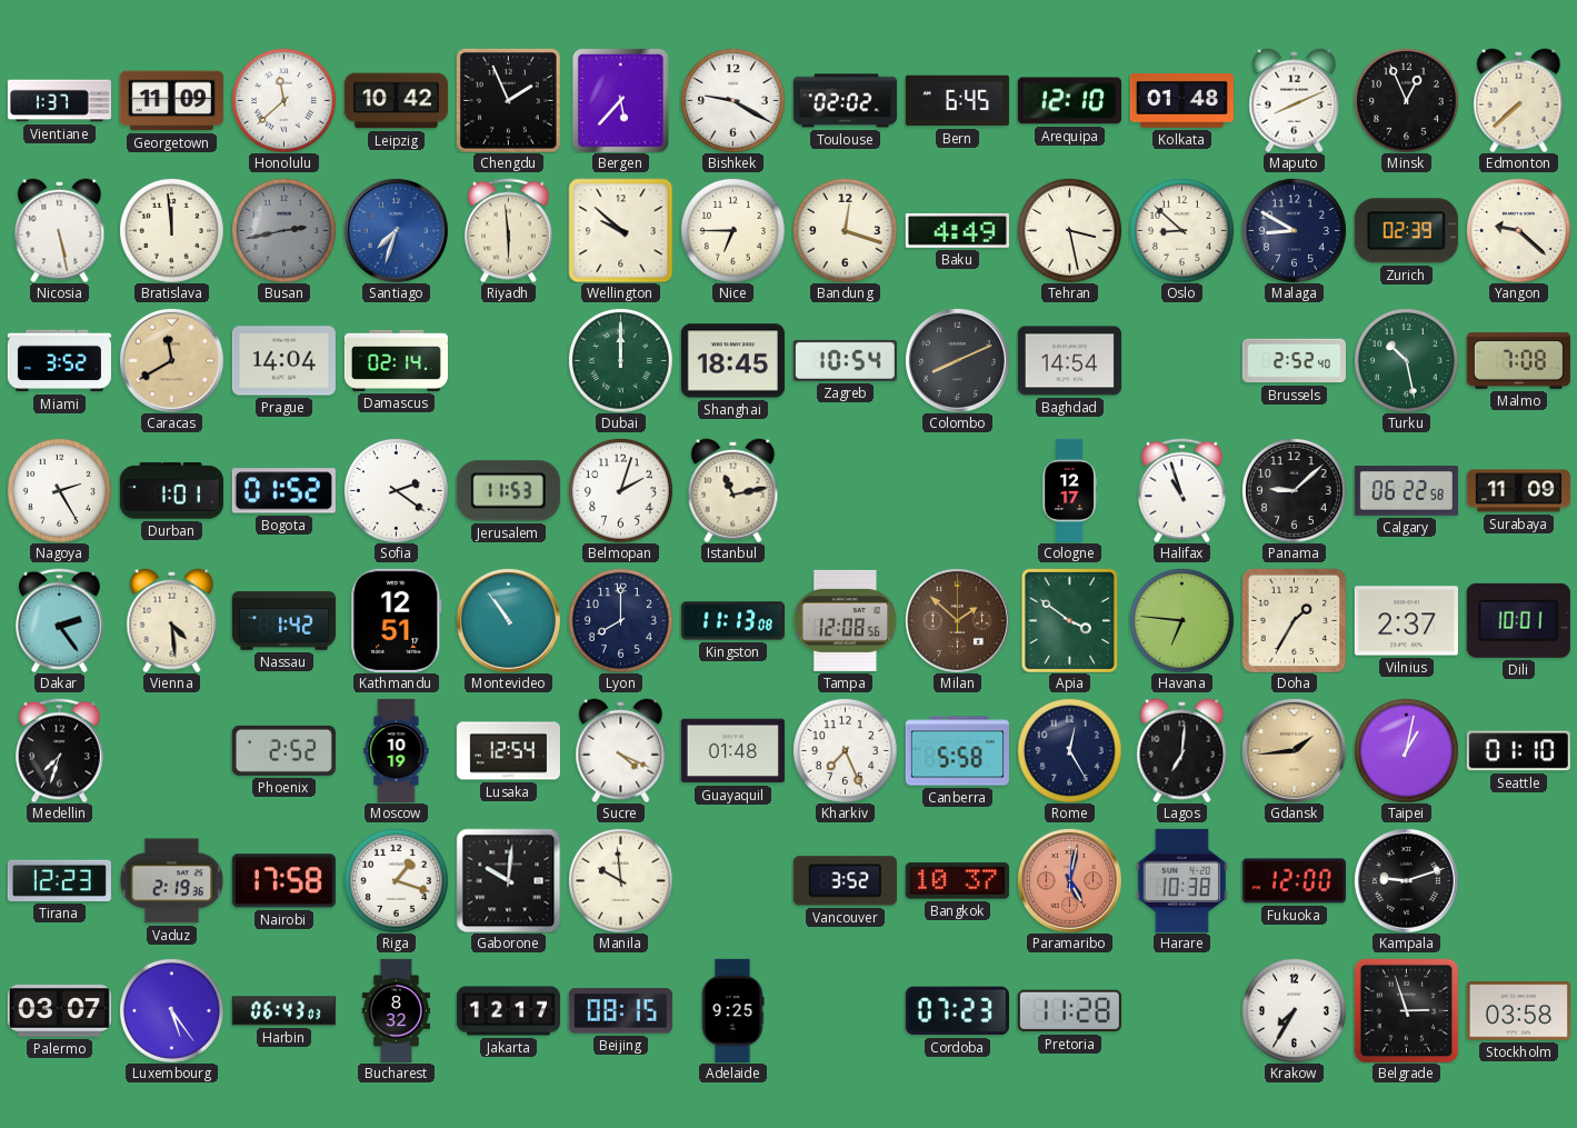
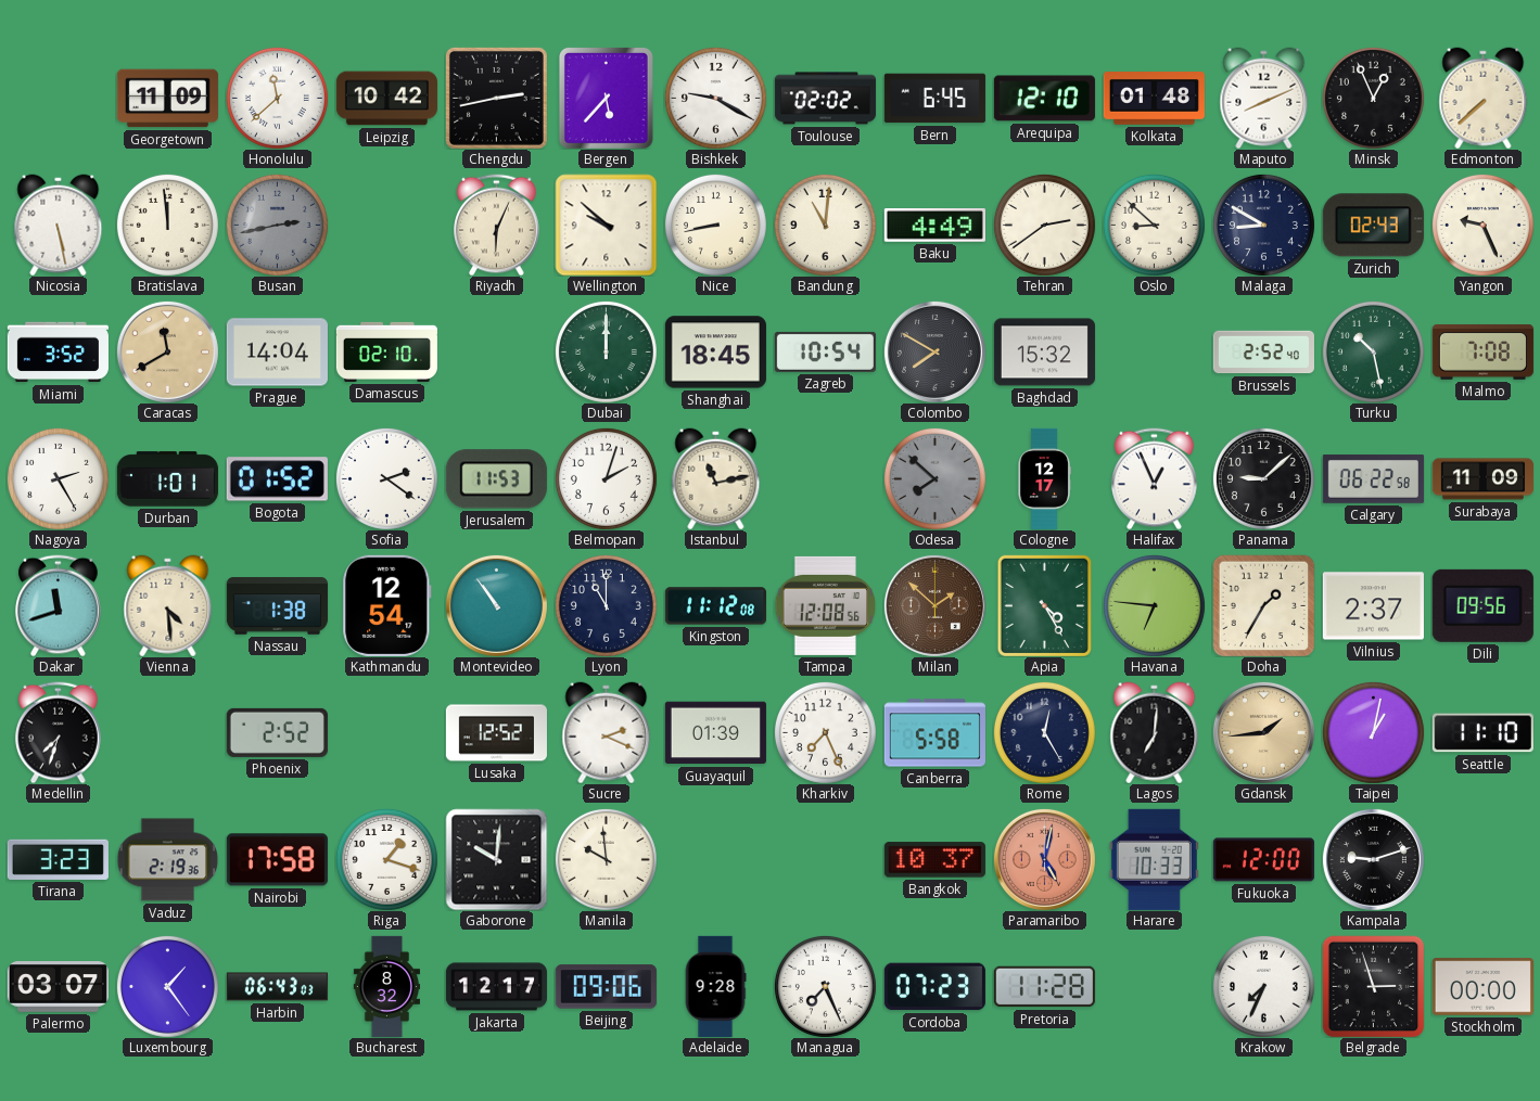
Vientiane: 1:37 -> none
Chengdu: 1:56 -> 2:43
Santiago: 7:33 -> none
Riyadh: 5:59 -> 6:04
Nice: 6:45 -> 8:43
Bandung: 12:18 -> 11:01
Tehran: 3:28 -> 2:39
Zurich: 02:39 -> 02:43
Yangon: 9:22 -> 9:26
Damascus: 02:14 -> 02:10
Colombo: 8:11 -> 7:50
Baghdad: 14:54 -> 15:32
Odesa: none -> 7:52
Halifax: 10:57 -> 12:56
Dakar: 2:24 -> 11:42
Nassau: 1:42 -> 1:38
Kathmandu: 12:51 -> 12:54
Lyon: 8:00 -> 11:00
Kingston: 11:13 -> 11:12
Apia: 3:51 -> 4:25
Dili: 10:01 -> 09:56
Moscow: 10:19 -> none
Lusaka: 12:54 -> 12:52
Sucre: 4:19 -> 2:19
Guayaquil: 01:48 -> 01:39
Seattle: 01:10 -> 11:10
Tirana: 12:23 -> 3:23
Vancouver: 3:52 -> none
Harare: 10:38 -> 10:33
Luxembourg: 5:24 -> 1:24
Beijing: 08:15 -> 09:06
Adelaide: 9:25 -> 9:28
Managua: none -> 7:26
Krakow: 7:35 -> 7:34
Stockholm: 03:58 -> 00:00
